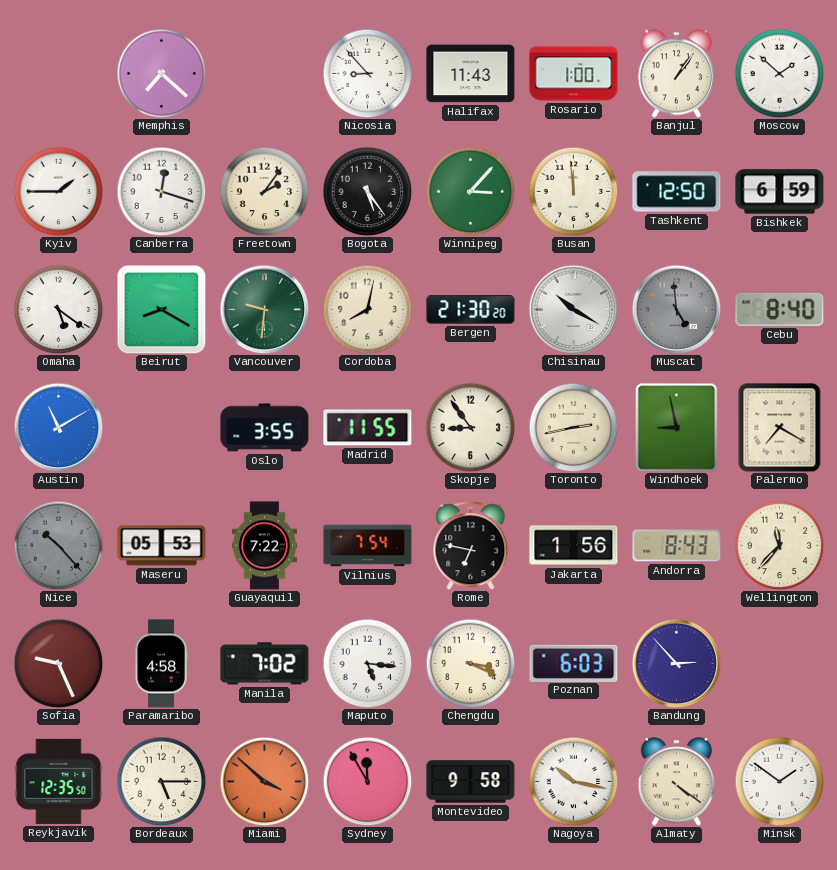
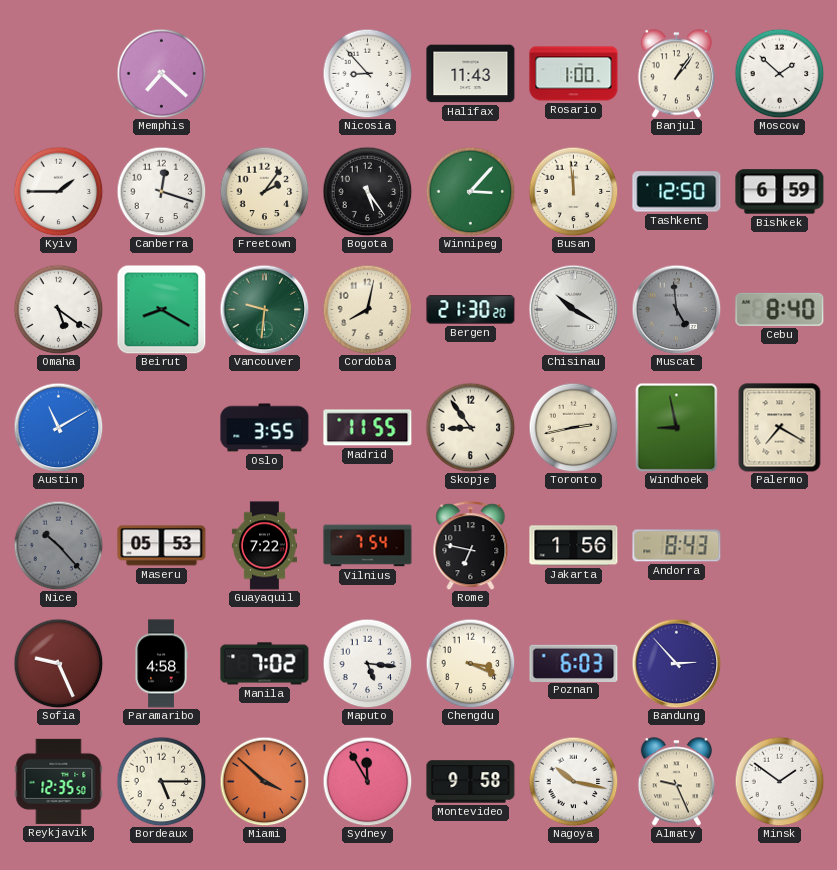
Wellington: 11:37 -> none
Almaty: 4:21 -> 9:26
